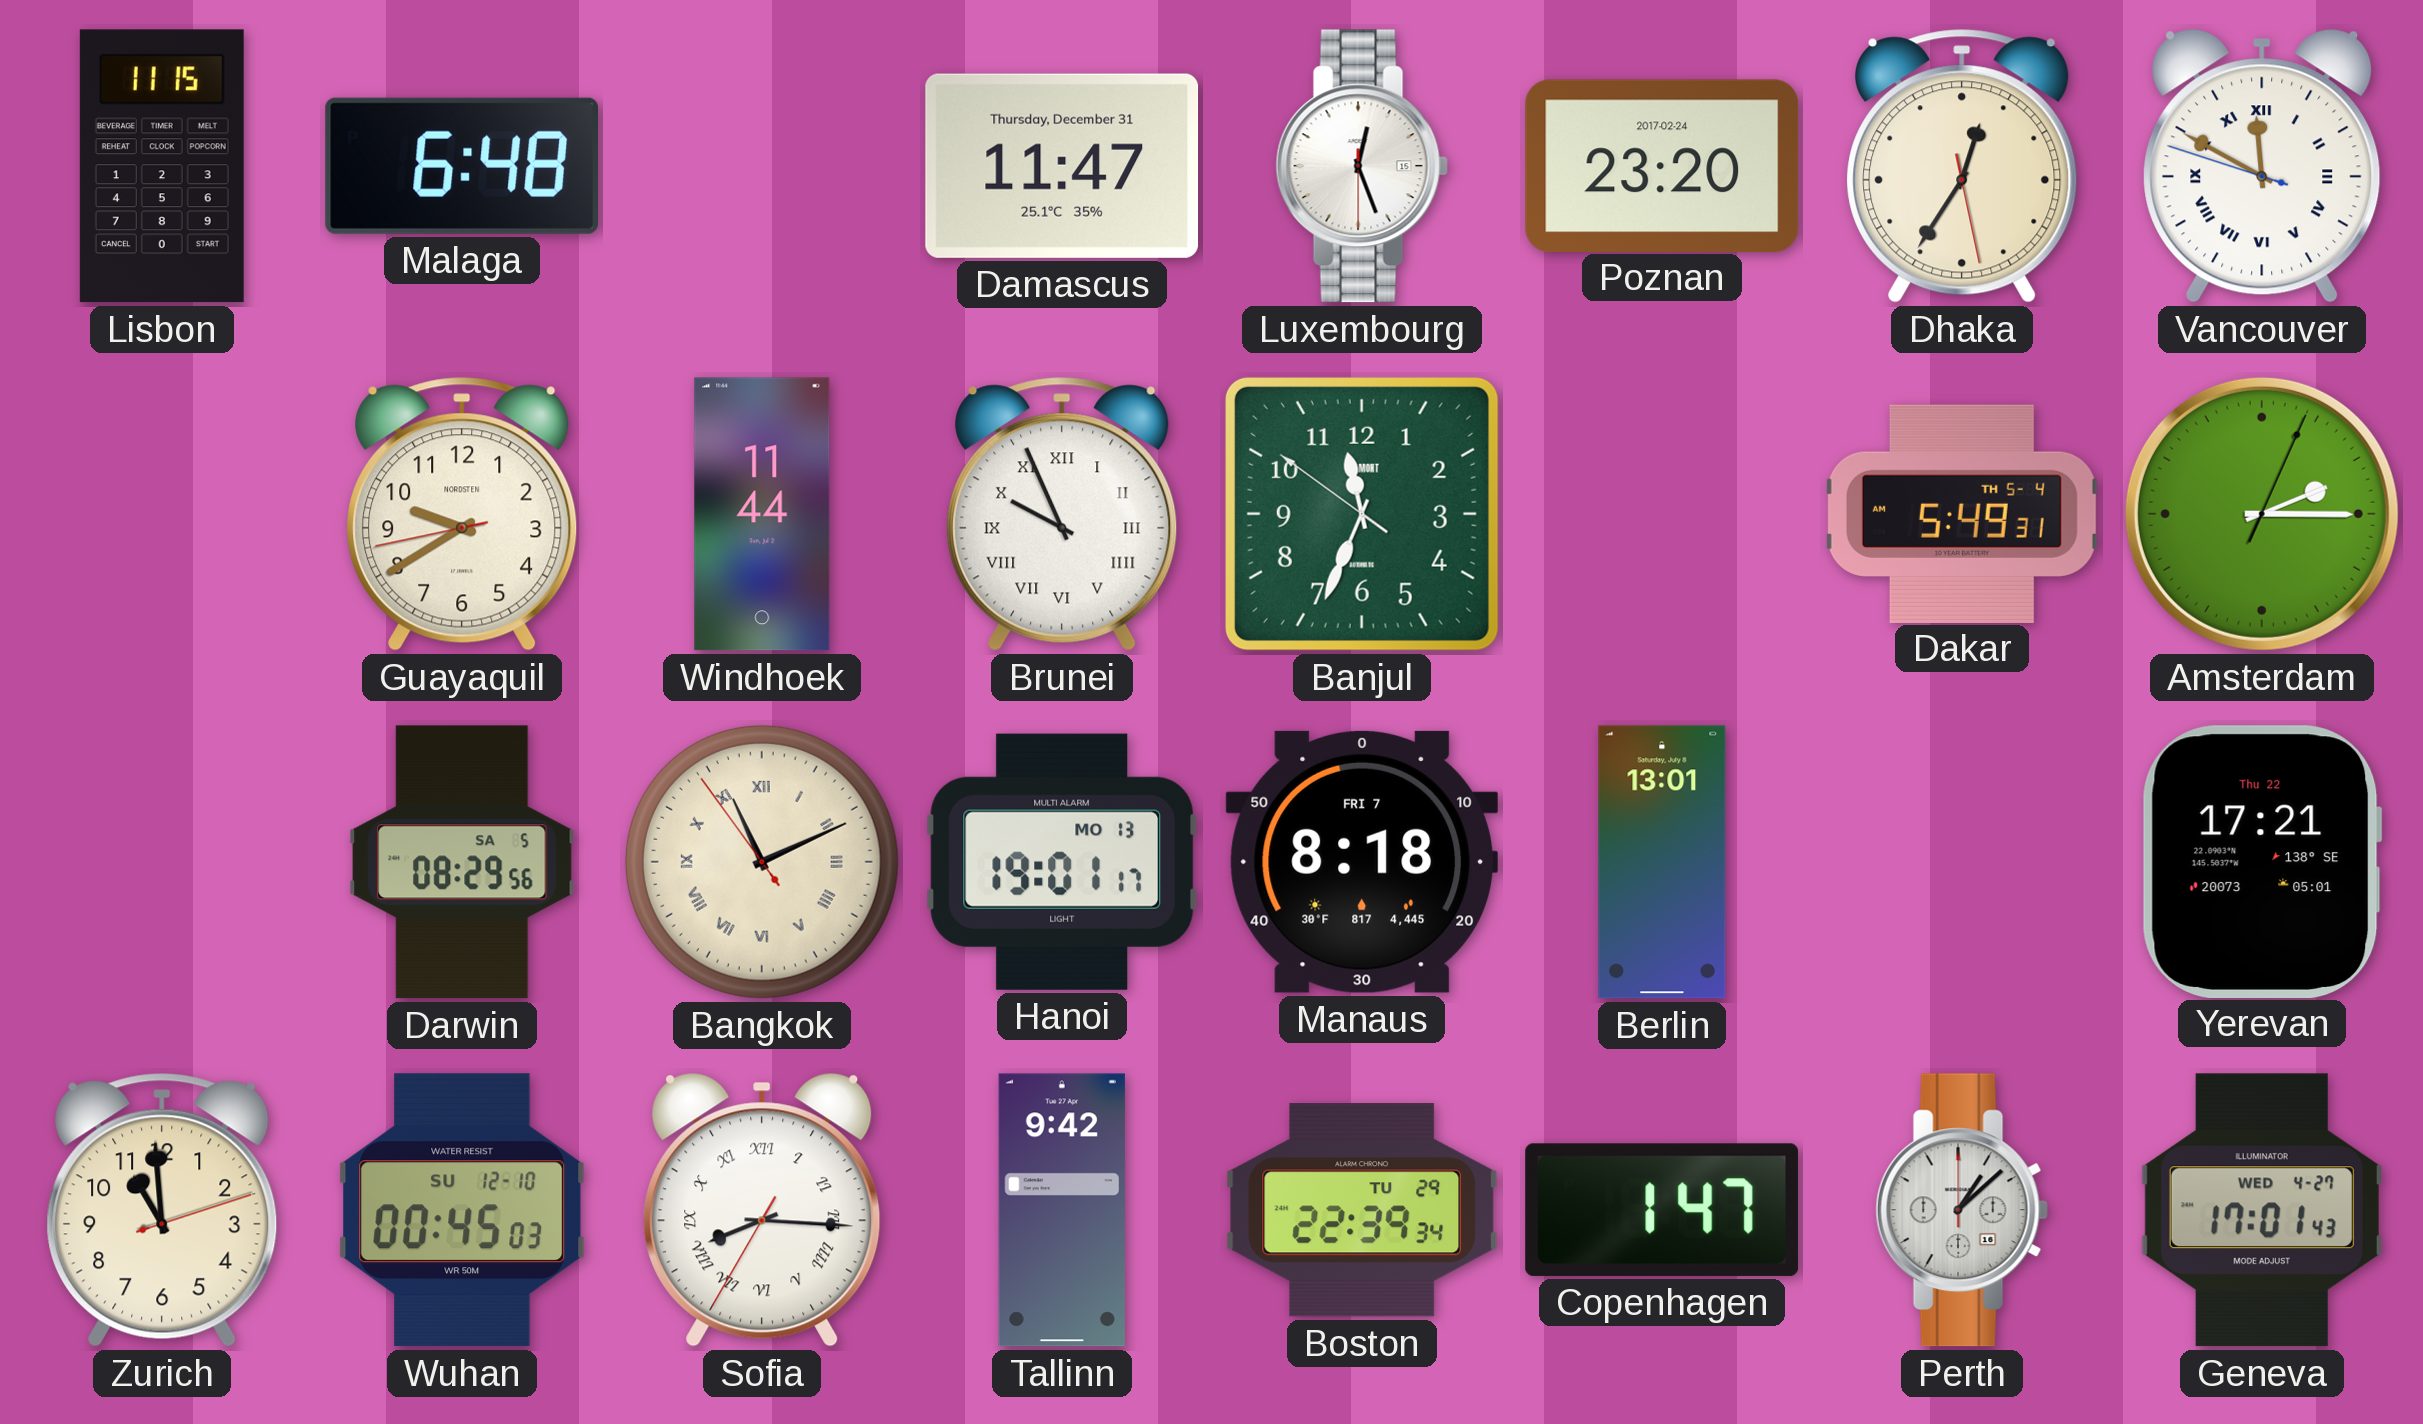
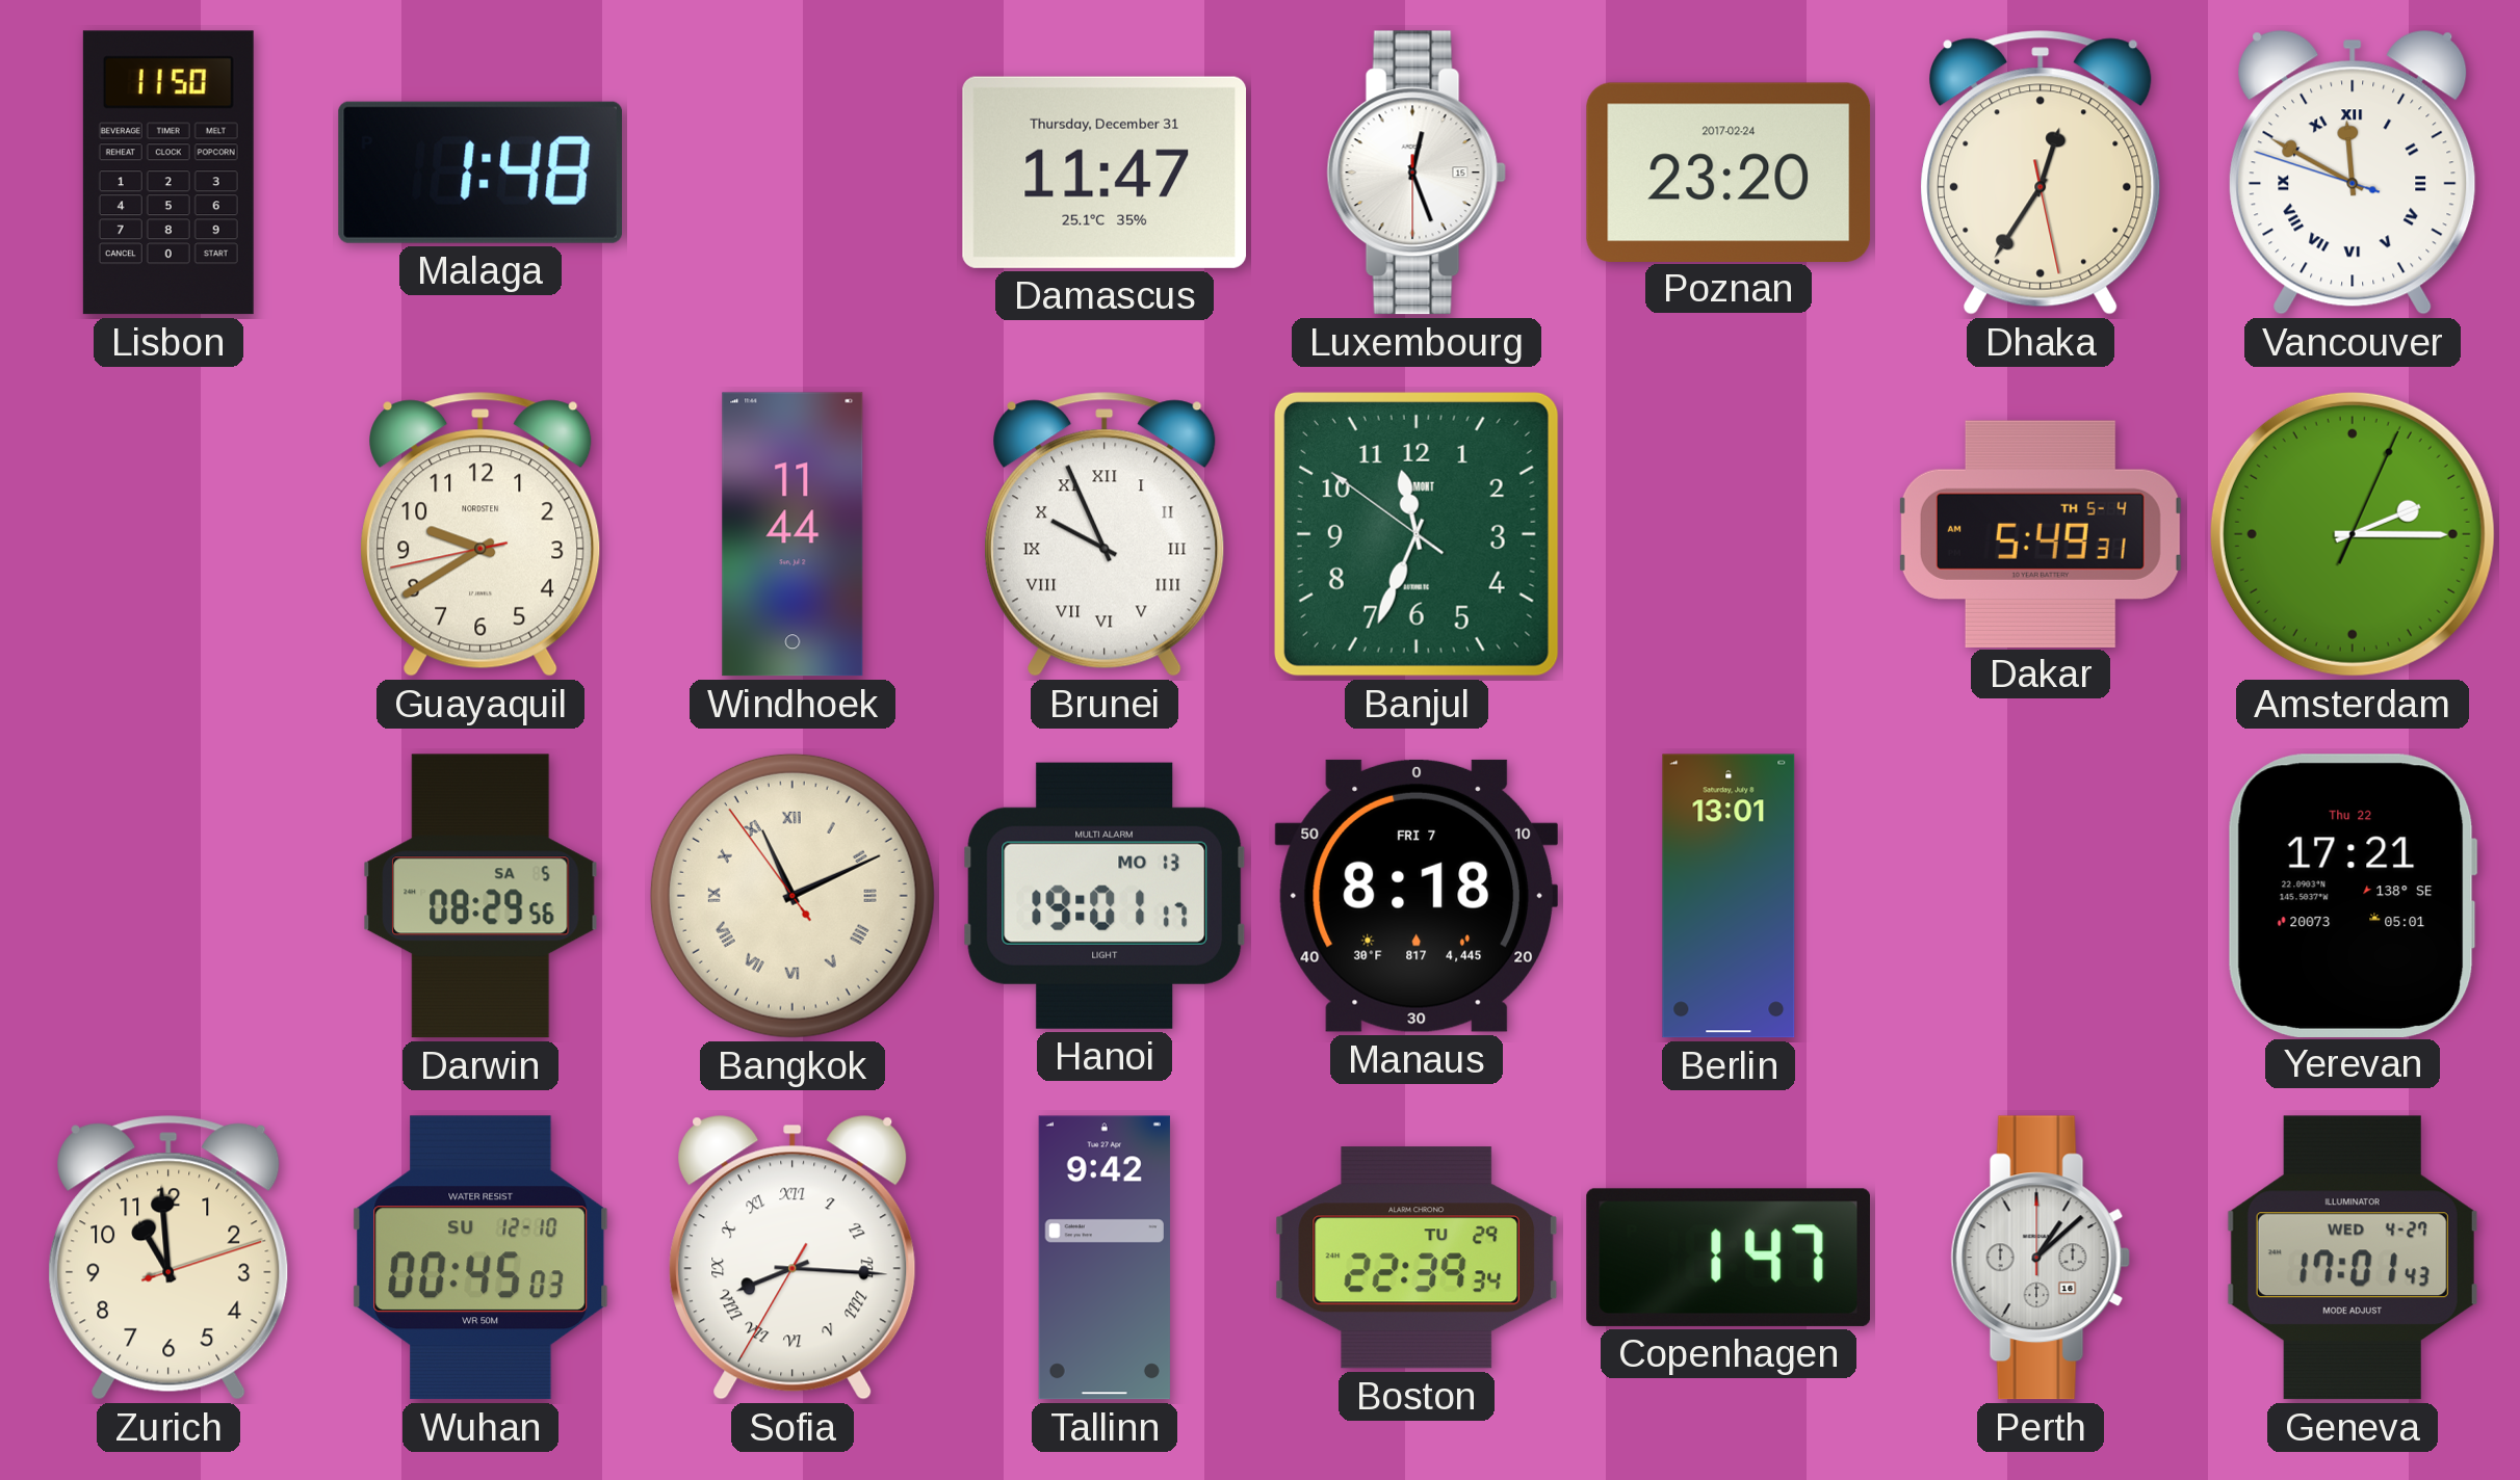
Lisbon: 11:15 -> 11:50
Malaga: 6:48 -> 1:48
